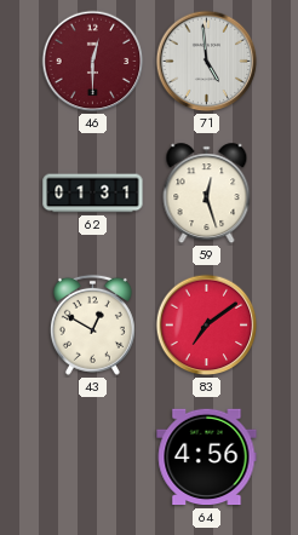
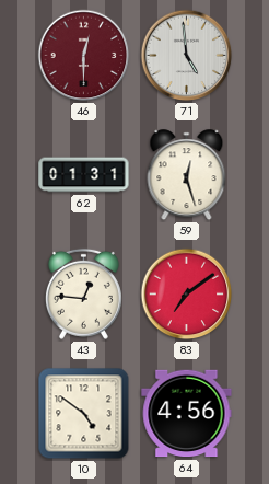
43: 12:50 -> 12:46
10: none -> 4:51
